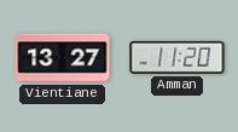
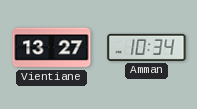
Amman: 11:20 -> 10:34
